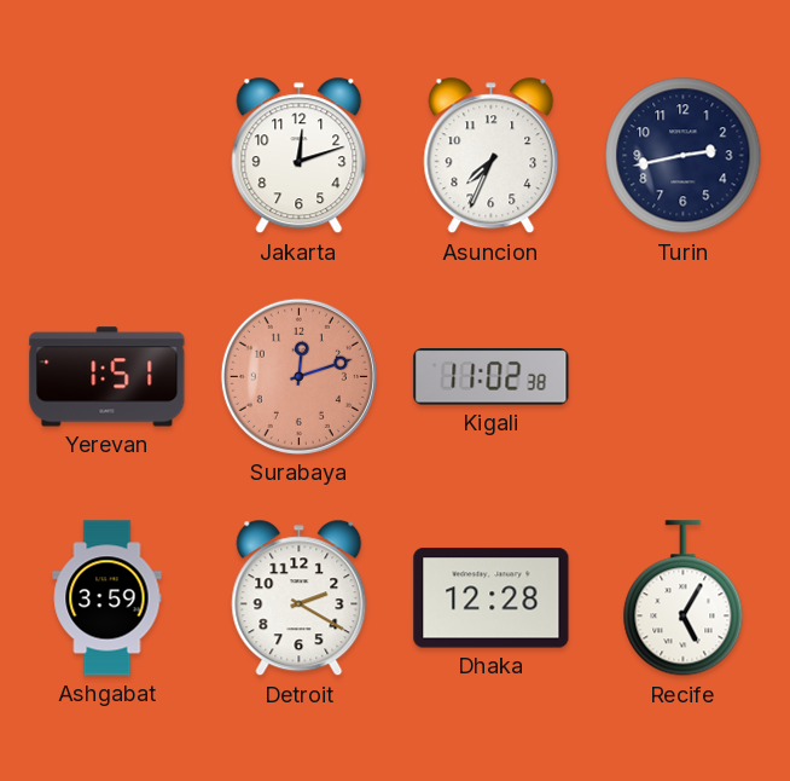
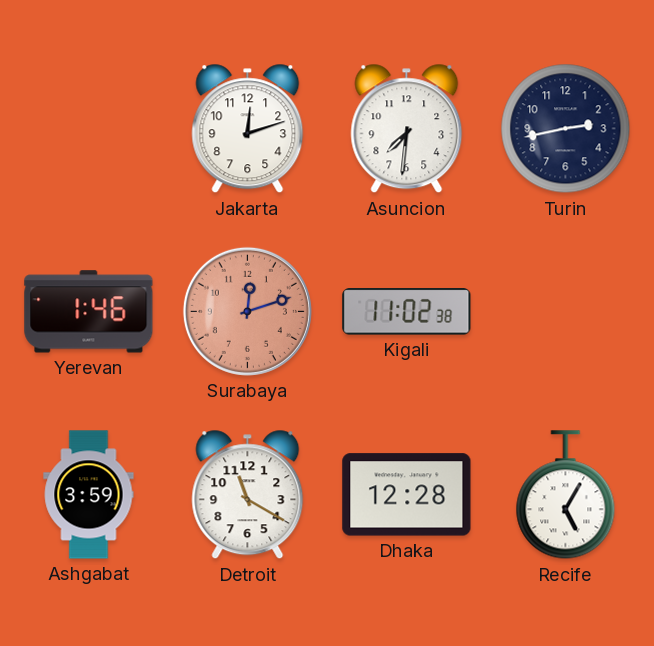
Asuncion: 7:34 -> 7:31
Yerevan: 1:51 -> 1:46
Detroit: 2:20 -> 11:20
